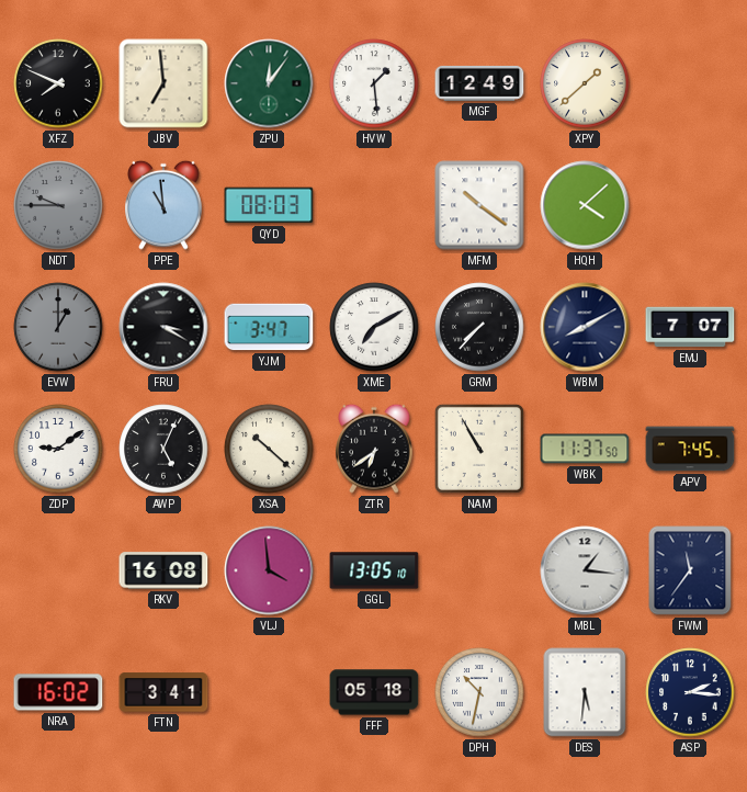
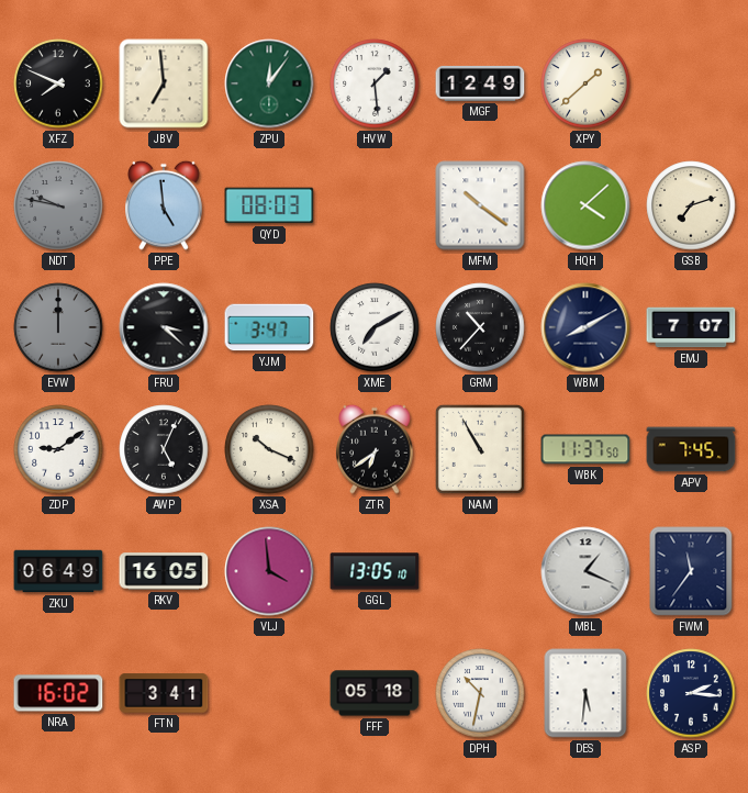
NDT: 9:45 -> 9:47
PPE: 10:59 -> 4:59
GSB: none -> 7:12
EVW: 1:00 -> 12:00
FRU: 3:20 -> 3:22
GRM: 7:37 -> 10:37
XSA: 10:22 -> 10:19
ZKU: none -> 06:49
RKV: 16:08 -> 16:05
MBL: 1:16 -> 1:19
